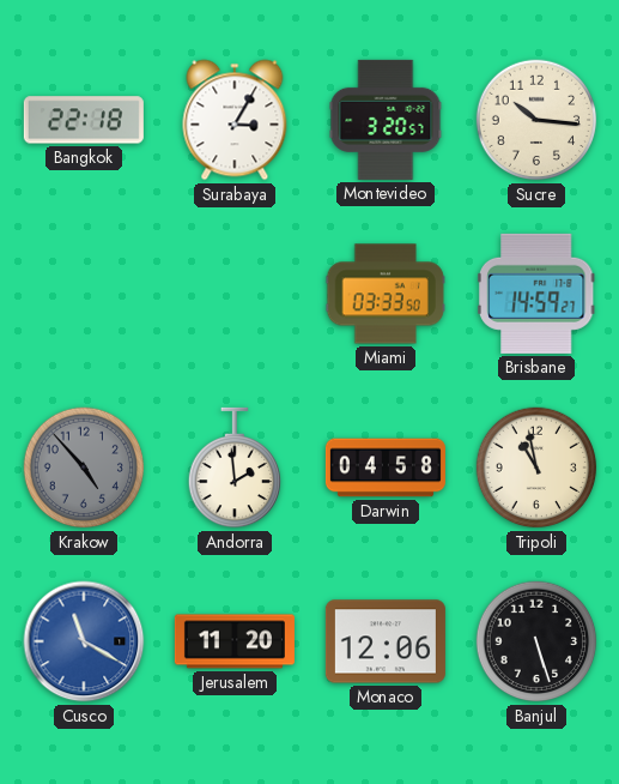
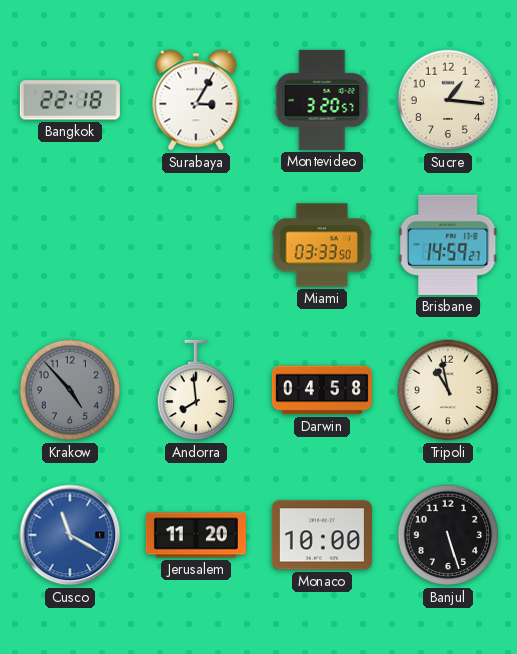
Sucre: 10:16 -> 1:16
Andorra: 1:59 -> 7:59
Monaco: 12:06 -> 10:00
